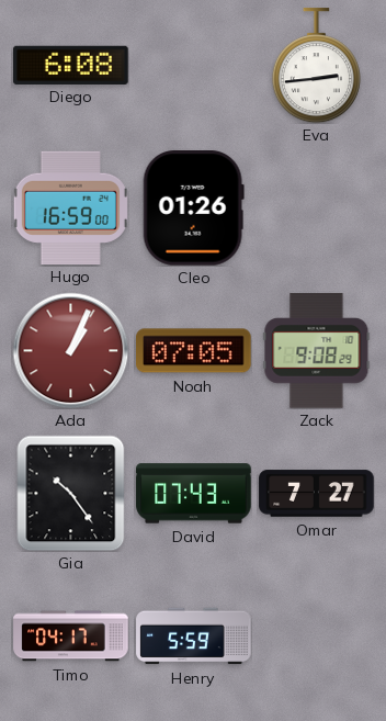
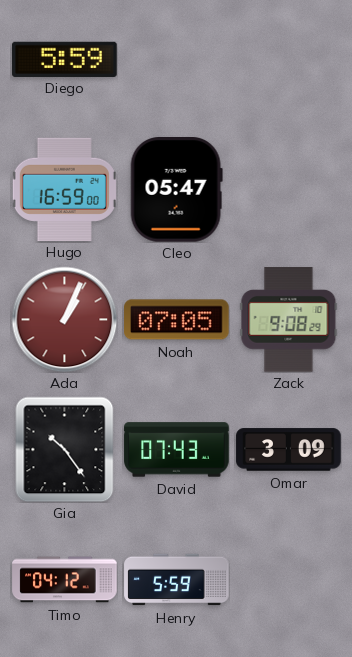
Diego: 6:08 -> 5:59
Eva: 2:44 -> none
Cleo: 01:26 -> 05:47
Omar: 7:27 -> 3:09
Timo: 04:17 -> 04:12
